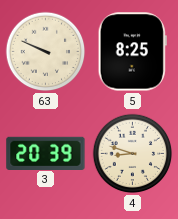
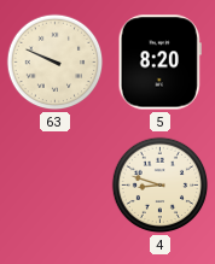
5: 8:25 -> 8:20
3: 20:39 -> none
